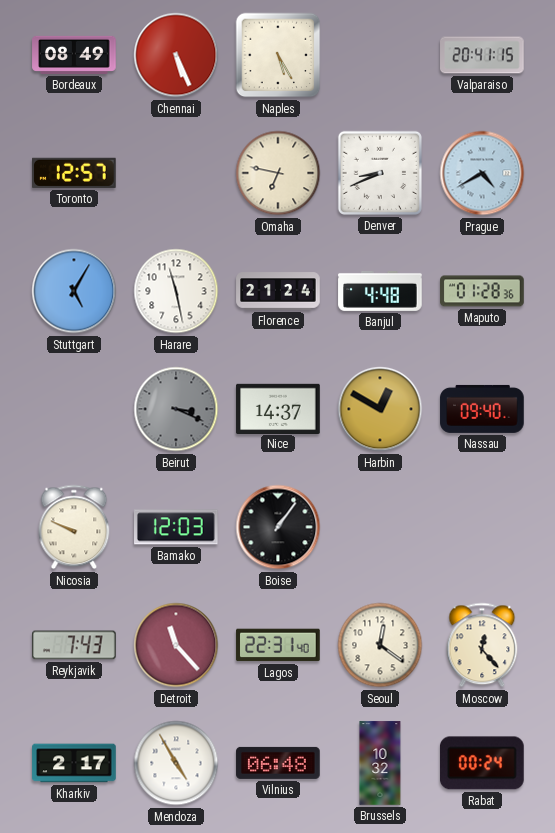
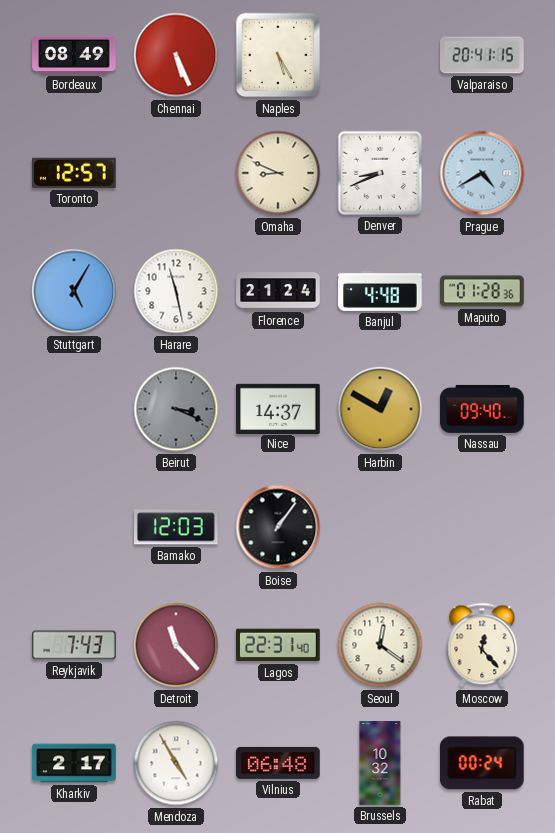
Omaha: 6:47 -> 8:49
Nicosia: 9:49 -> none
